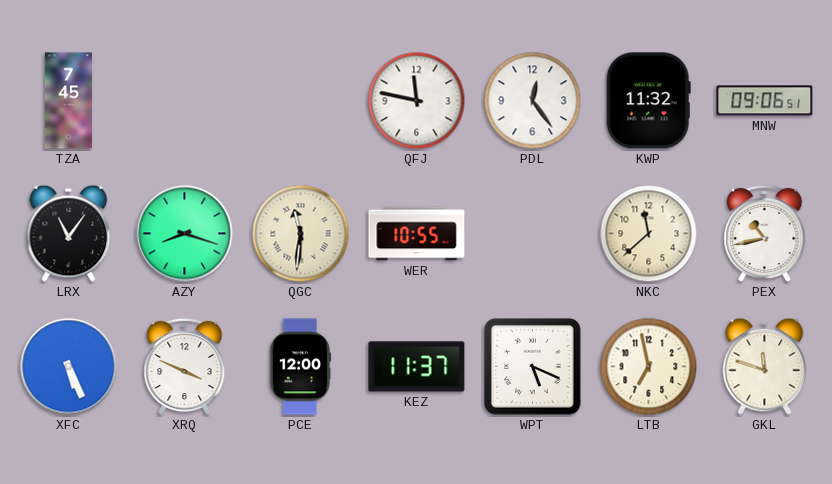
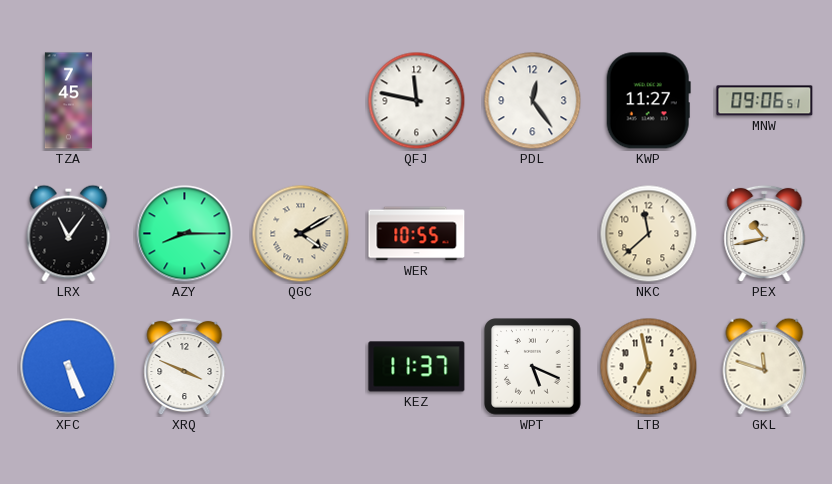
KWP: 11:32 -> 11:27
AZY: 8:18 -> 8:15
QGC: 11:31 -> 4:10
PCE: 12:00 -> none
